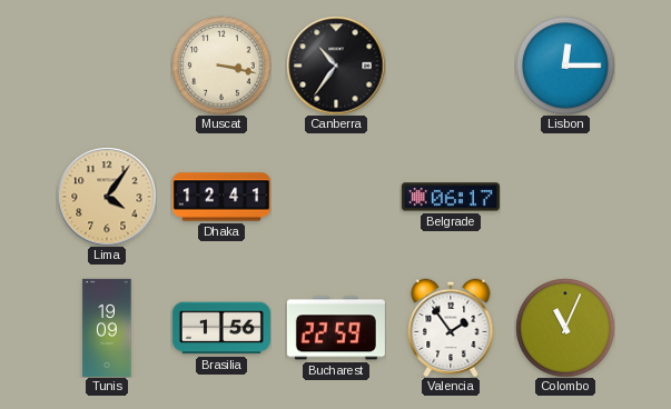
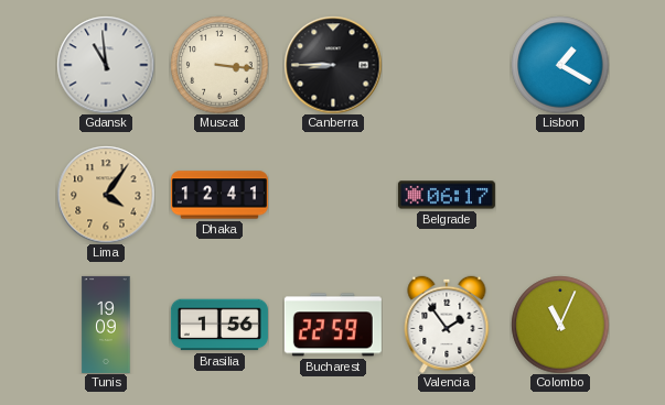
Gdansk: none -> 10:59
Muscat: 3:17 -> 3:16
Canberra: 10:36 -> 8:45
Lisbon: 12:15 -> 1:20
